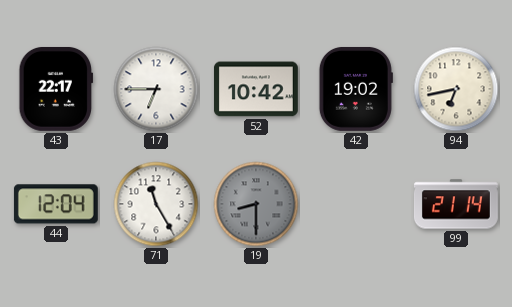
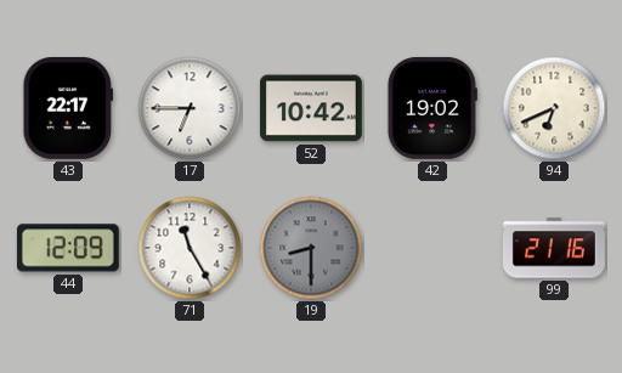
94: 6:43 -> 6:41
44: 12:04 -> 12:09
99: 21:14 -> 21:16
